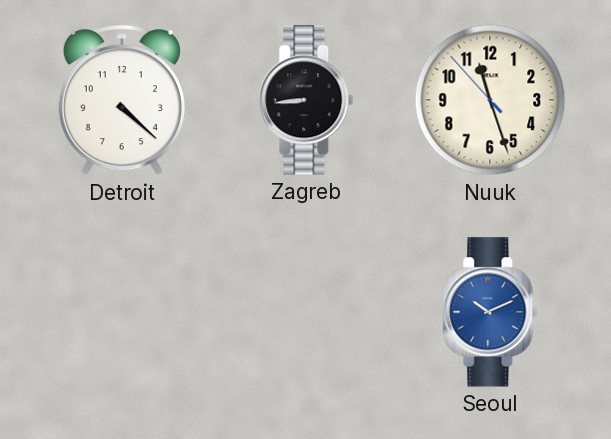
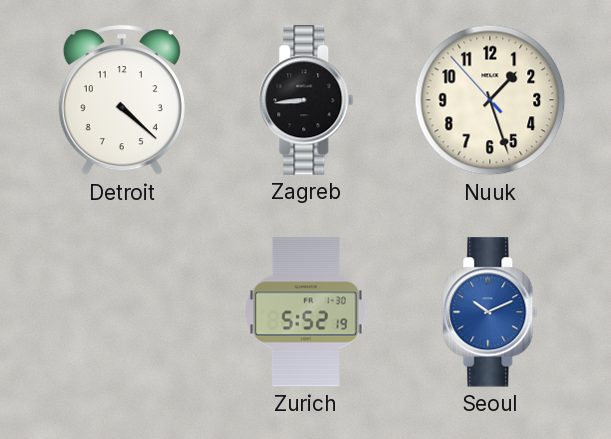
Nuuk: 11:26 -> 1:26
Zurich: none -> 5:52
